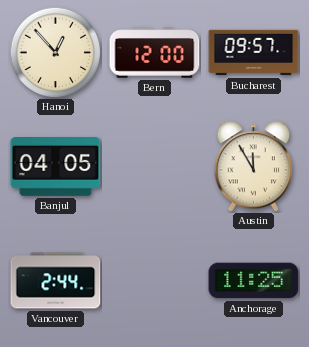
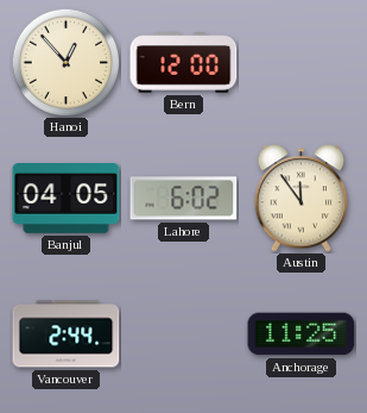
Bucharest: 09:57 -> none
Lahore: none -> 6:02
Austin: 11:55 -> 11:54
